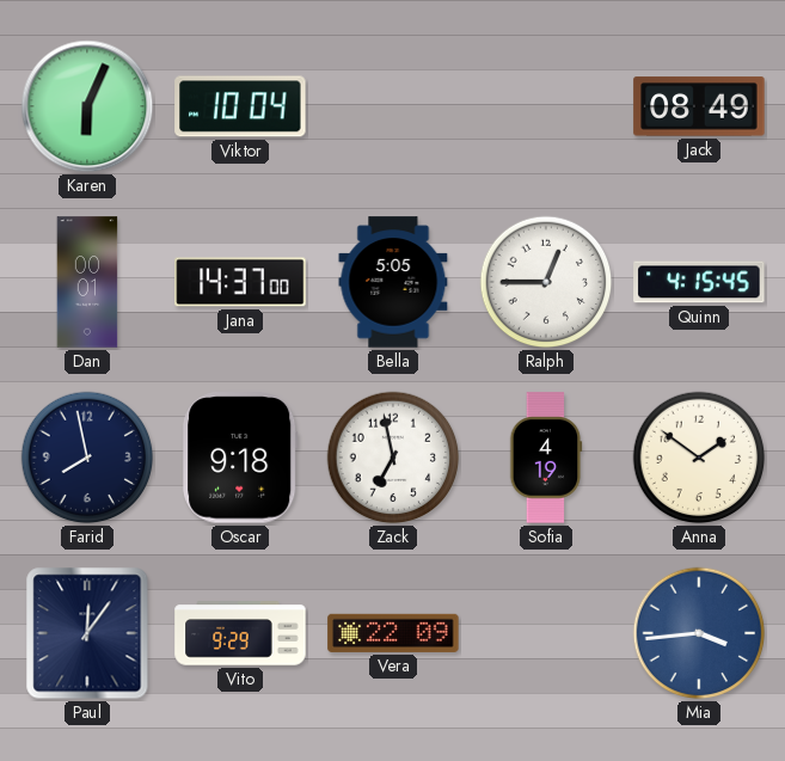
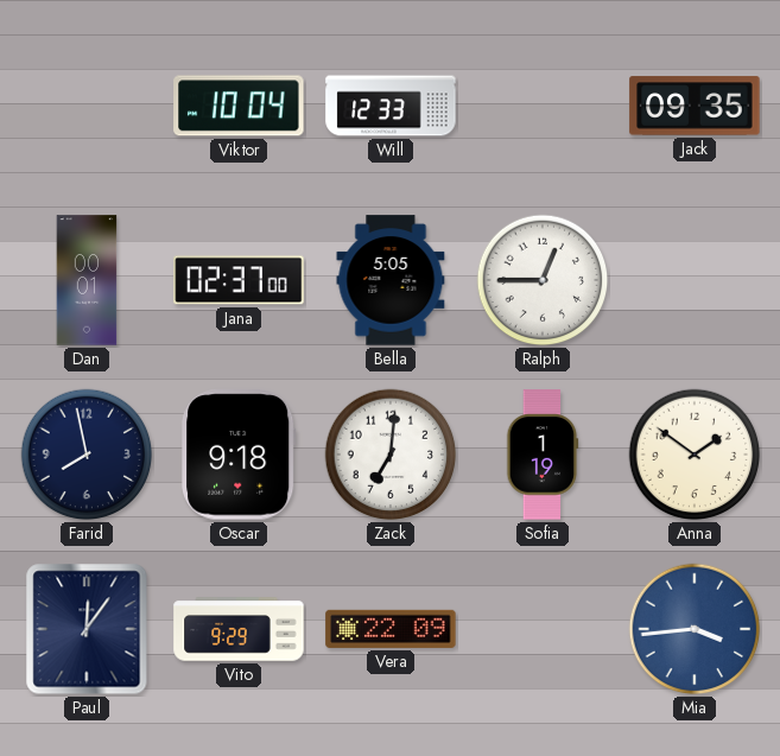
Karen: 6:04 -> none
Will: none -> 12:33
Jack: 08:49 -> 09:35
Jana: 14:37 -> 02:37
Quinn: 4:15 -> none
Zack: 6:58 -> 7:01
Sofia: 4:19 -> 1:19
